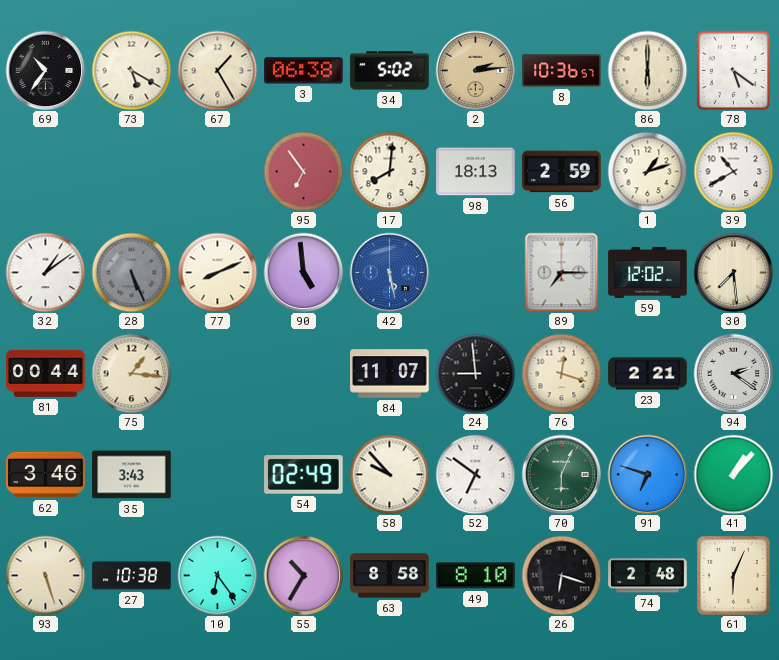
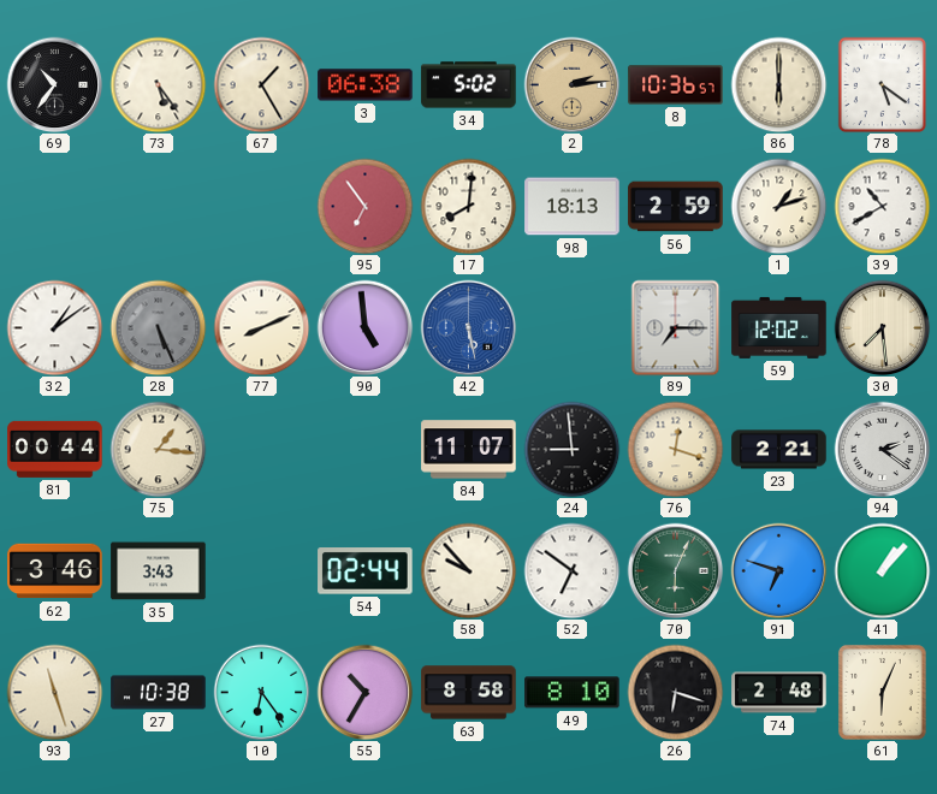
73: 5:20 -> 5:24
54: 02:49 -> 02:44
93: 5:27 -> 11:27
